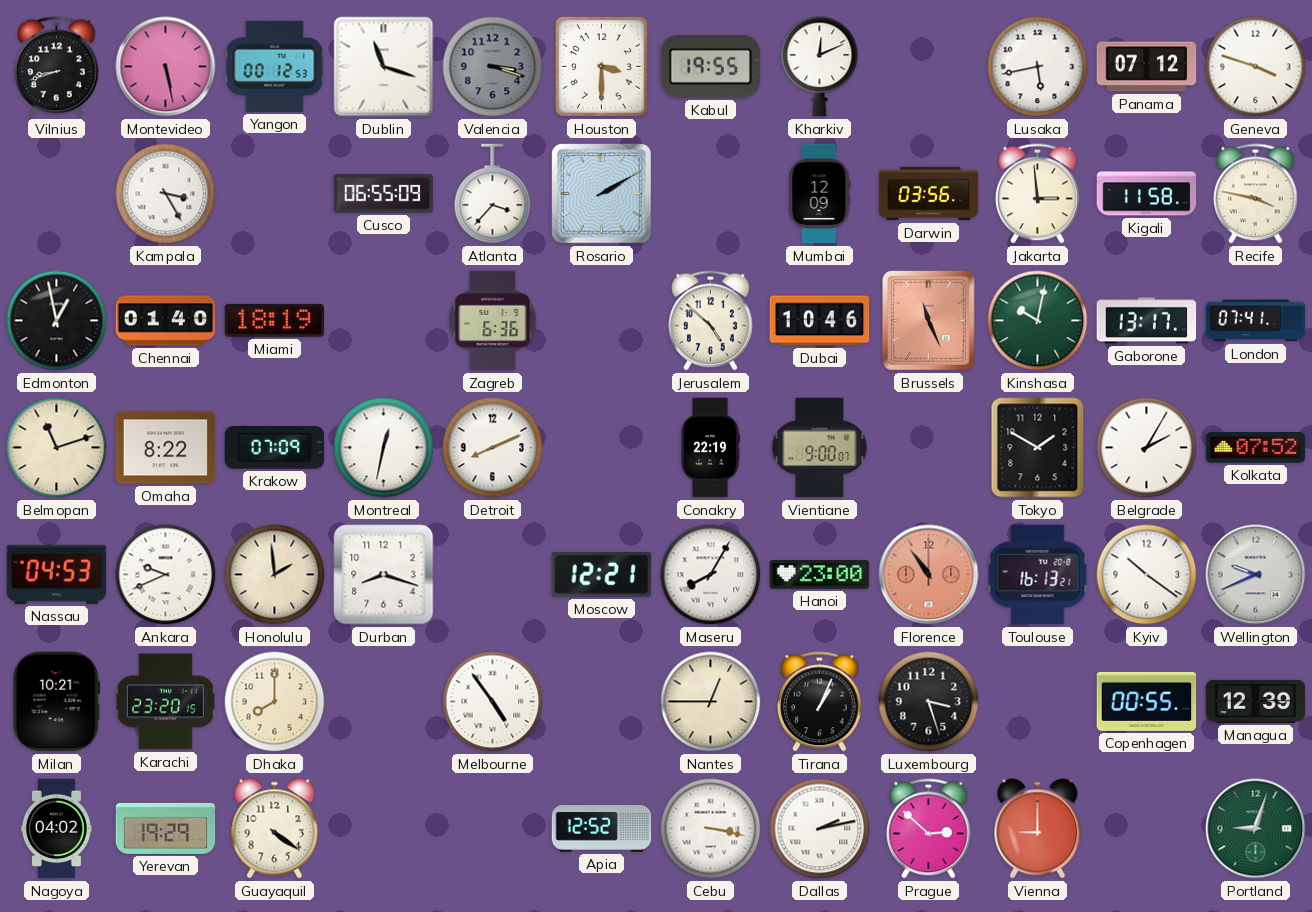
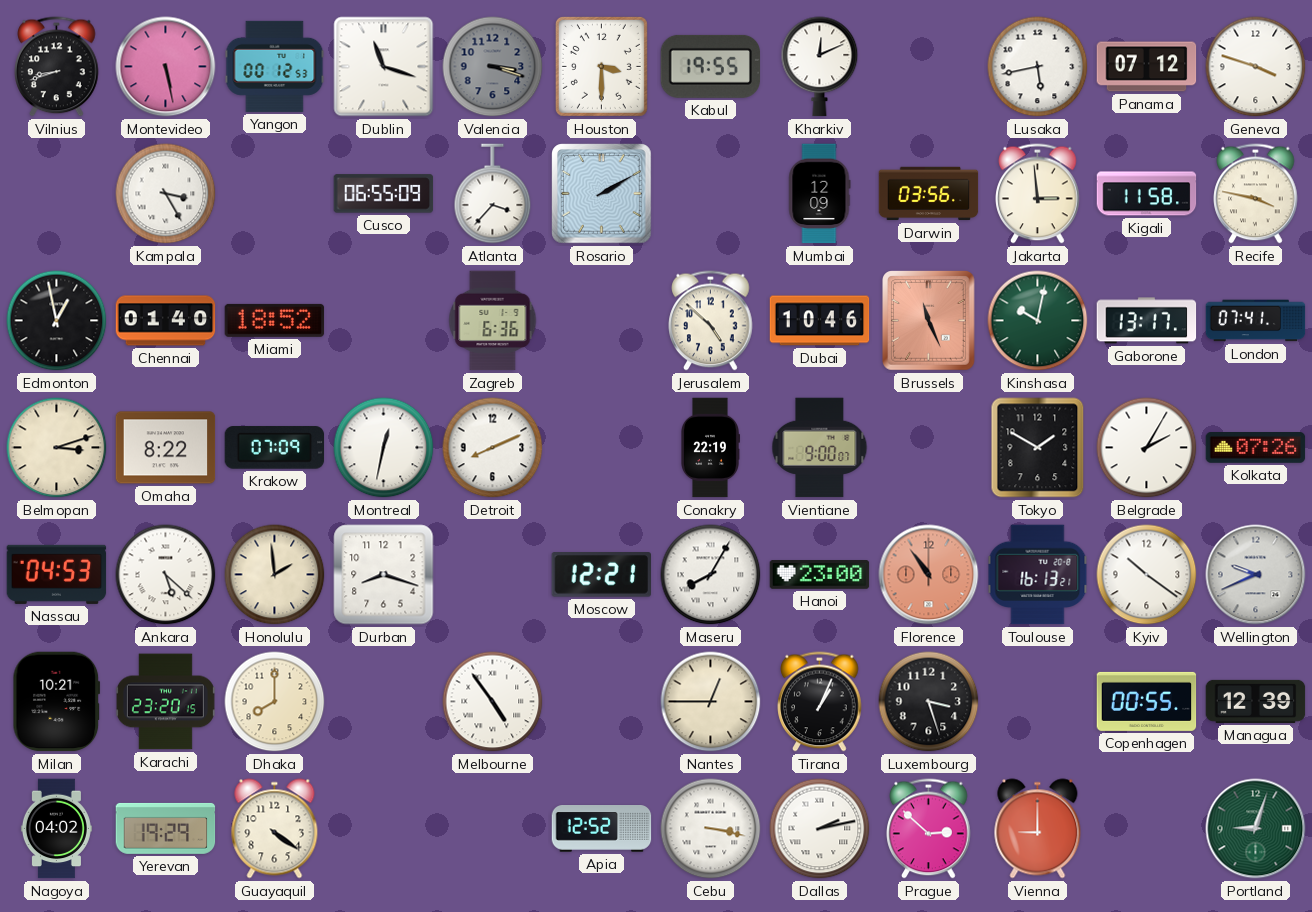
Miami: 18:19 -> 18:52
Belmopan: 11:12 -> 3:12
Kolkata: 07:52 -> 07:26
Ankara: 9:41 -> 5:22
